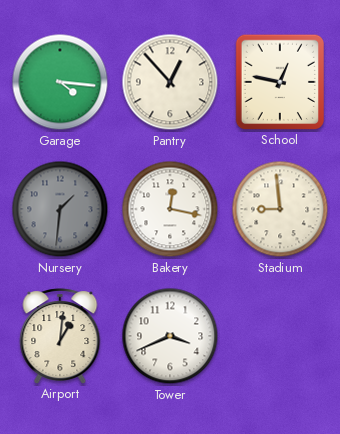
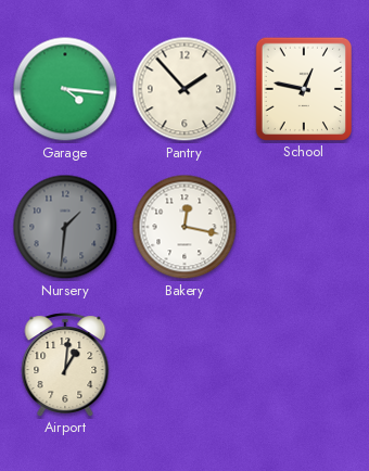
Pantry: 12:53 -> 1:53
Stadium: 8:59 -> none
Tower: 3:41 -> none
